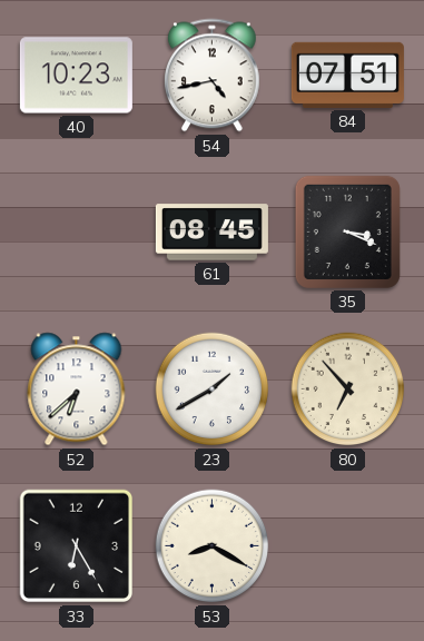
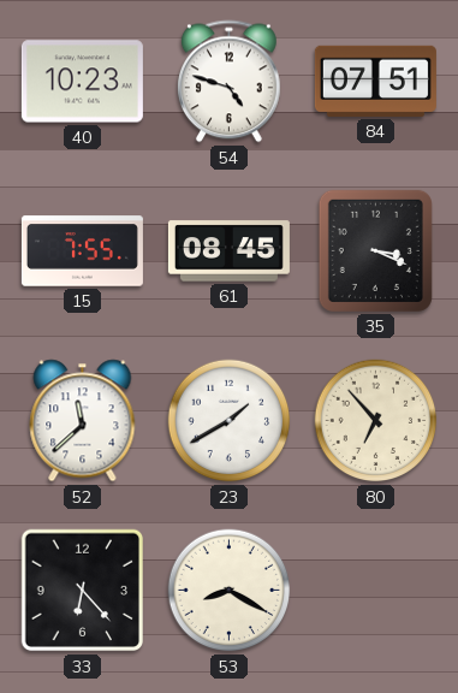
54: 4:43 -> 4:48
15: none -> 7:55
52: 6:38 -> 11:38
33: 6:25 -> 6:23
